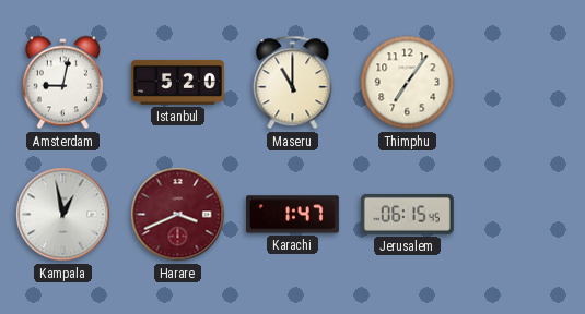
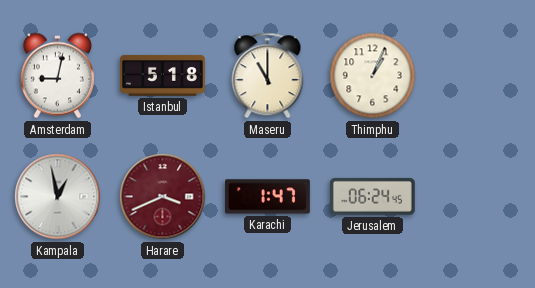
Istanbul: 5:20 -> 5:18
Thimphu: 7:06 -> 1:04
Jerusalem: 06:15 -> 06:24
